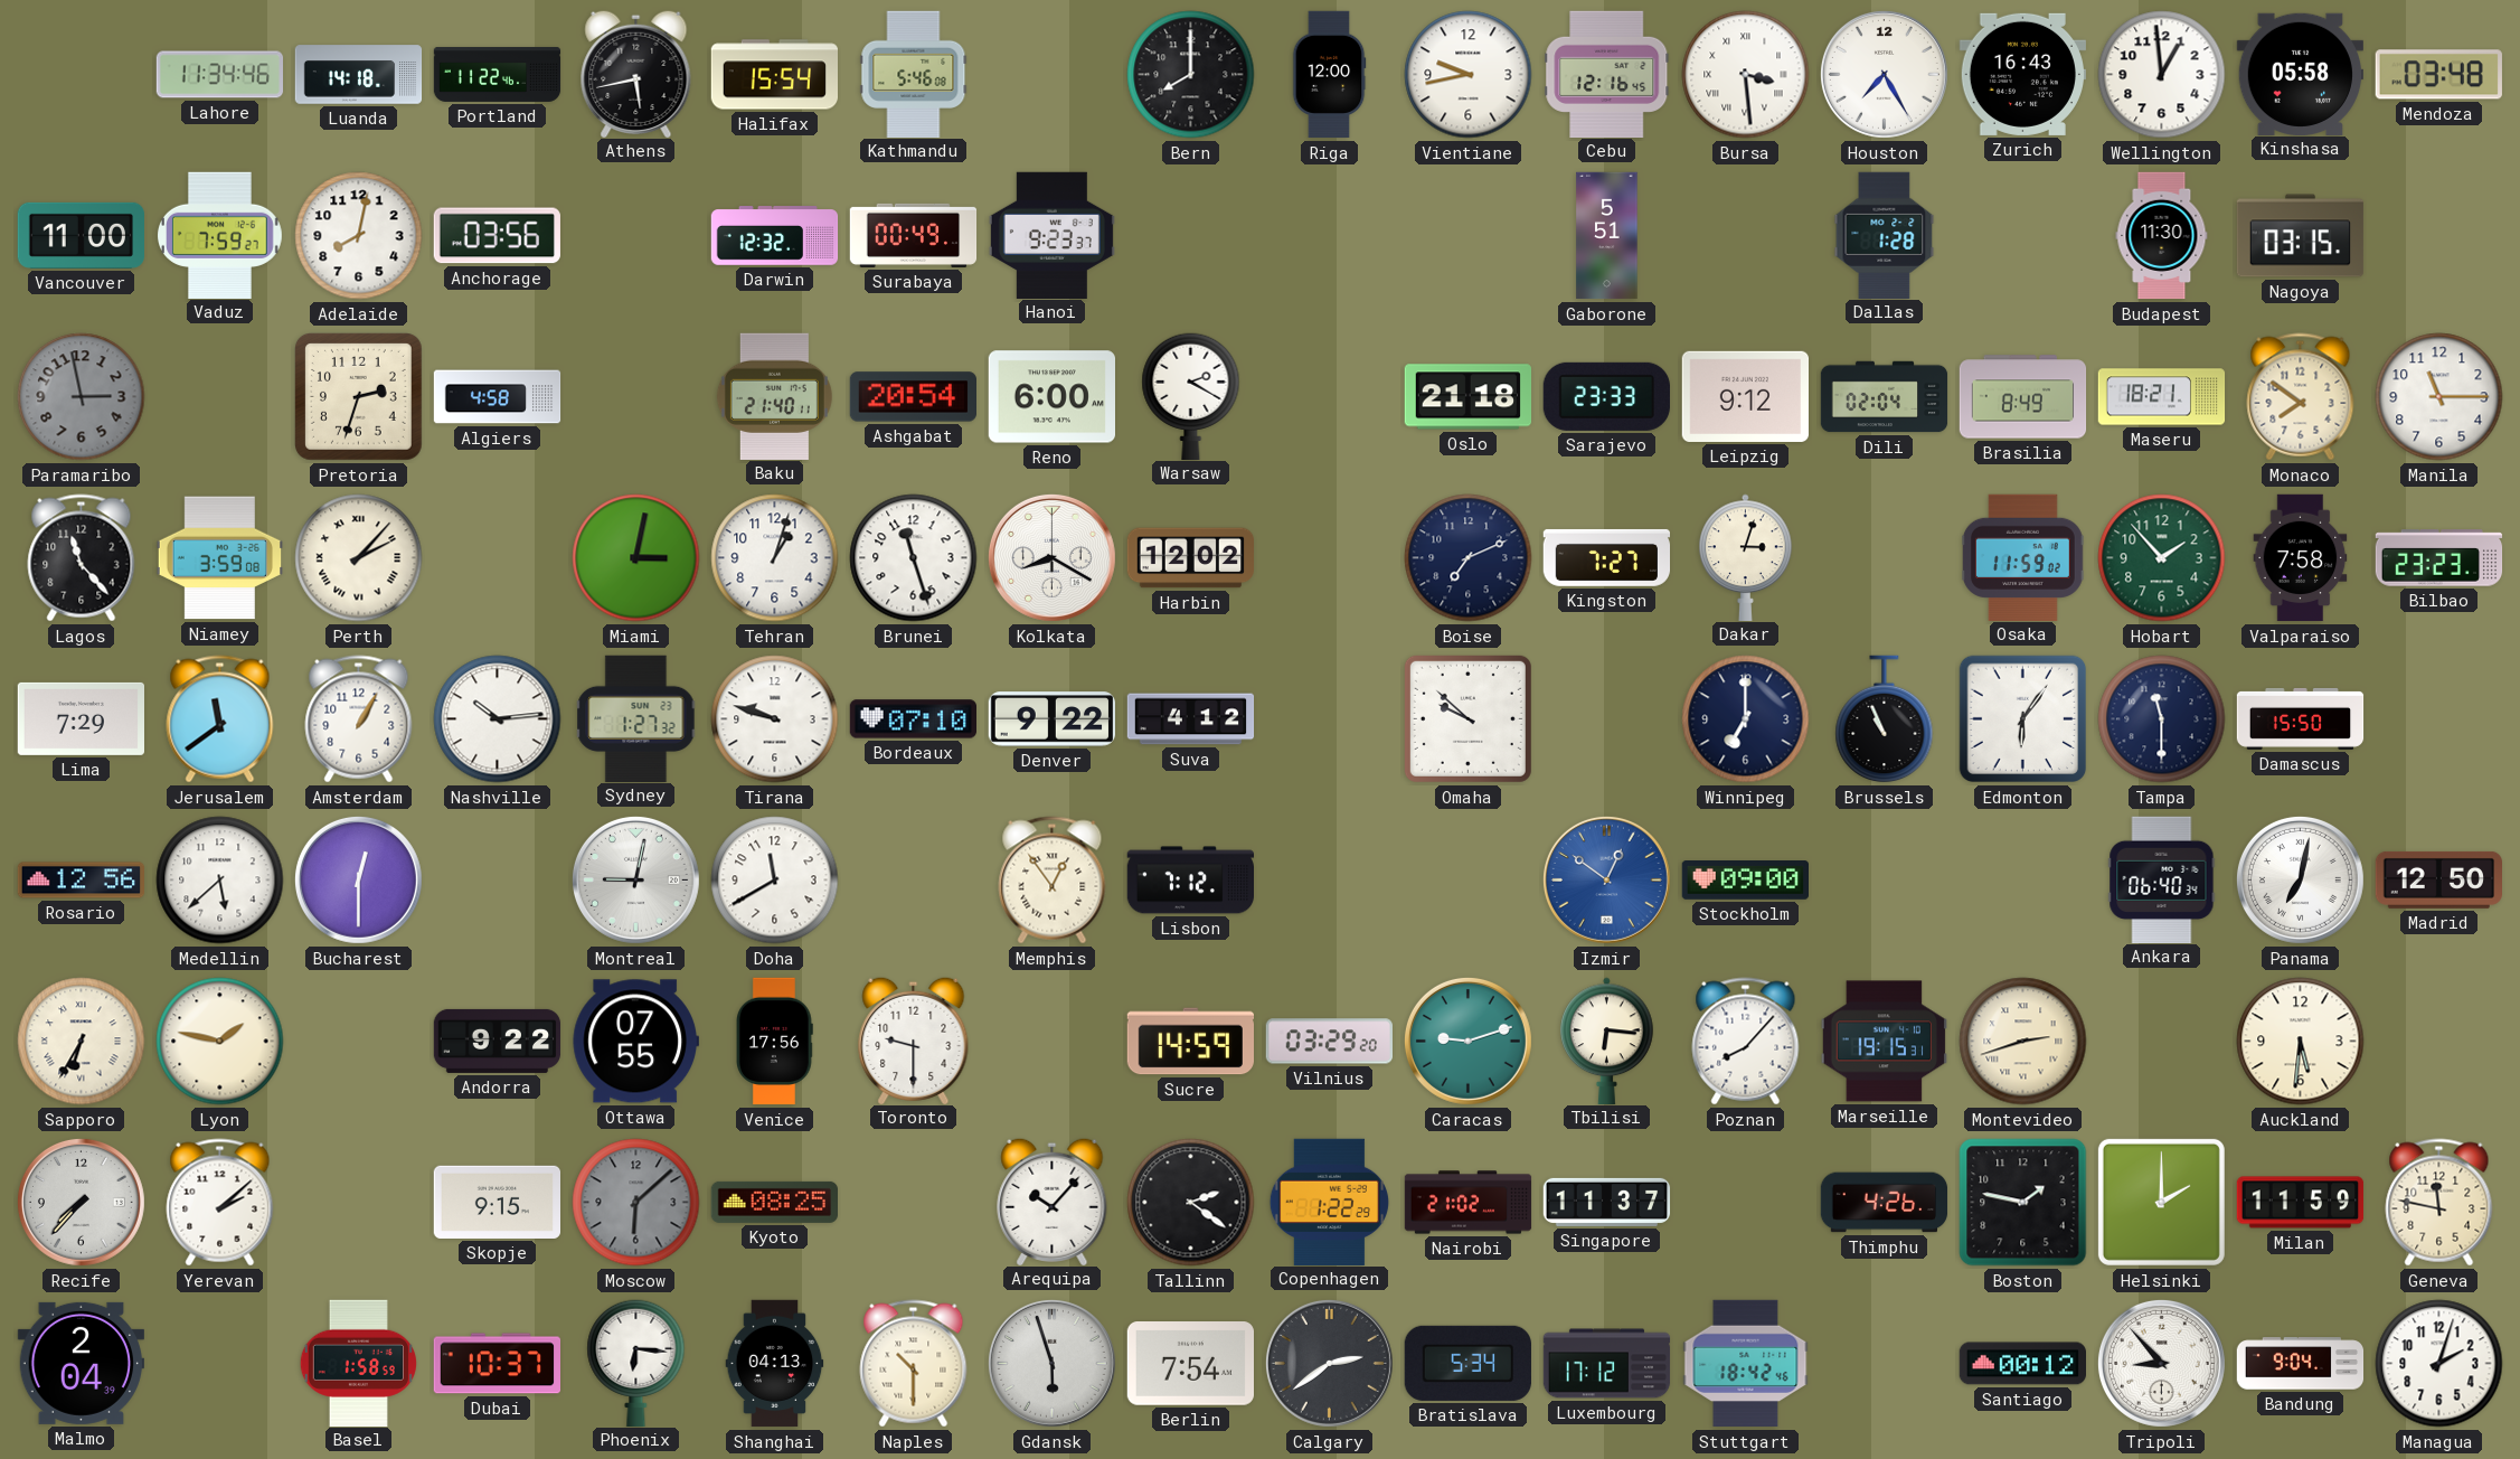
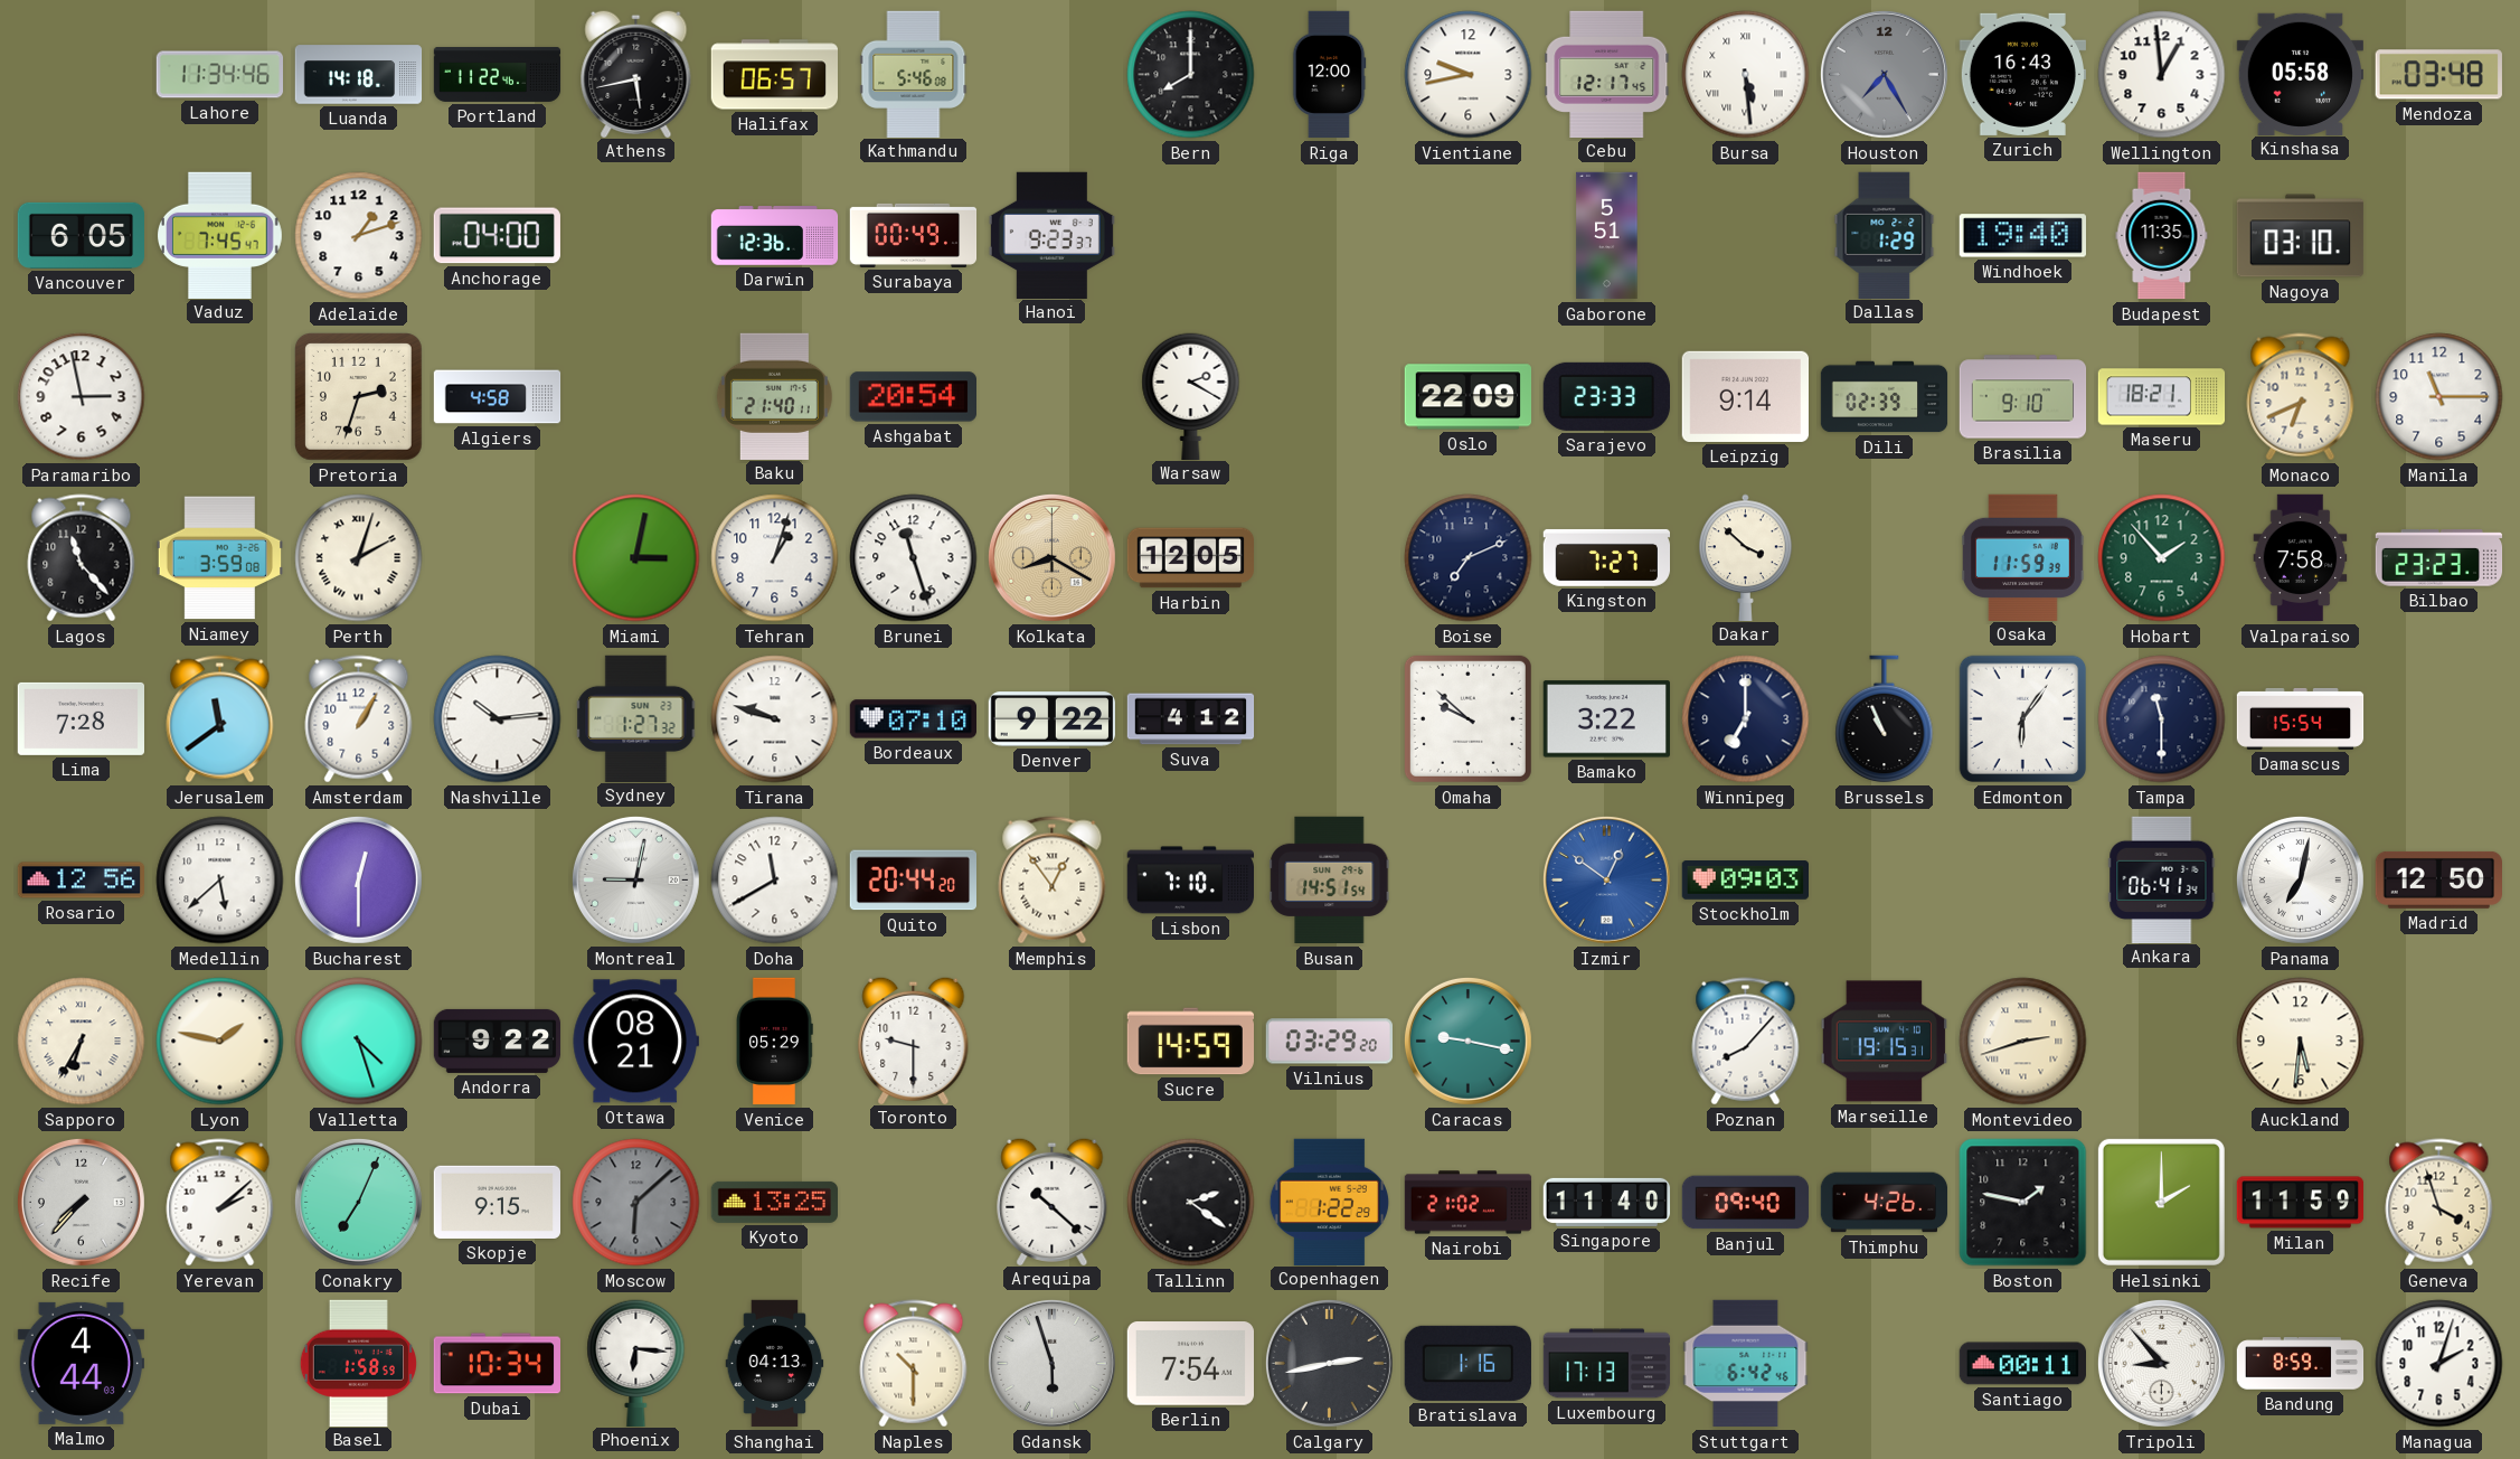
Halifax: 15:54 -> 06:57
Cebu: 12:16 -> 12:17
Bursa: 3:29 -> 5:29
Houston dial: white -> grey
Vancouver: 11:00 -> 6:05
Vaduz: 7:59 -> 7:45
Adelaide: 8:02 -> 1:12
Anchorage: 03:56 -> 04:00
Darwin: 12:32 -> 12:36
Dallas: 1:28 -> 1:29
Windhoek: none -> 19:40
Budapest: 11:30 -> 11:35
Nagoya: 03:15 -> 03:10
Paramaribo dial: grey -> white
Reno: 6:00 -> none
Oslo: 21:18 -> 22:09
Leipzig: 9:12 -> 9:14
Dili: 02:04 -> 02:39
Brasilia: 8:49 -> 9:10
Monaco: 7:51 -> 6:41
Perth: 2:07 -> 2:03
Kolkata dial: white -> champagne
Harbin: 12:02 -> 12:05
Dakar: 3:03 -> 3:52
Osaka: 11:59:02 -> 11:59:39
Lima: 7:29 -> 7:28
Bamako: none -> 3:22
Damascus: 15:50 -> 15:54
Quito: none -> 20:44
Lisbon: 7:12 -> 7:10
Busan: none -> 14:51
Stockholm: 09:00 -> 09:03
Ankara: 06:40 -> 06:41
Valletta: none -> 4:27
Ottawa: 07:55 -> 08:21
Venice: 17:56 -> 05:29
Caracas: 9:12 -> 9:17
Tbilisi: 6:16 -> none
Conakry: none -> 7:04
Kyoto: 08:25 -> 13:25
Arequipa: 10:07 -> 10:22
Singapore: 11:37 -> 11:40
Banjul: none -> 09:40
Geneva: 11:47 -> 3:57
Malmo: 2:04 -> 4:44
Dubai: 10:37 -> 10:34
Calgary: 2:39 -> 2:43
Bratislava: 5:34 -> 1:16
Luxembourg: 17:12 -> 17:13
Stuttgart: 18:42 -> 6:42
Santiago: 00:12 -> 00:11
Bandung: 9:04 -> 8:59
